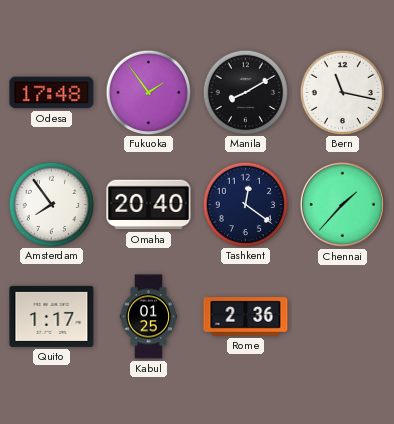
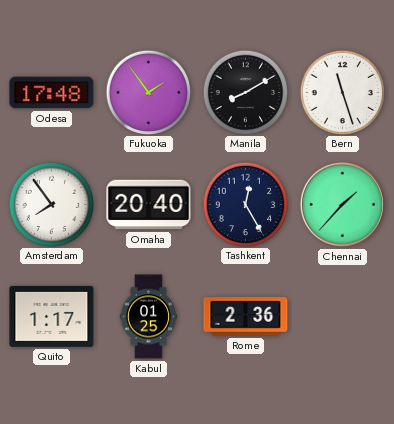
Bern: 11:17 -> 11:27
Tashkent: 12:21 -> 12:25
